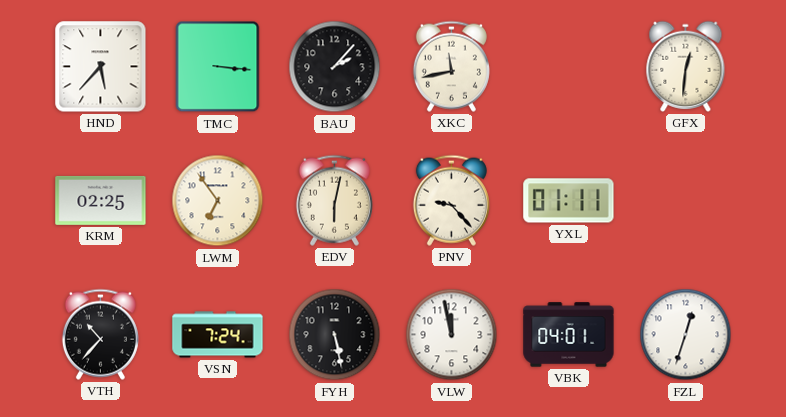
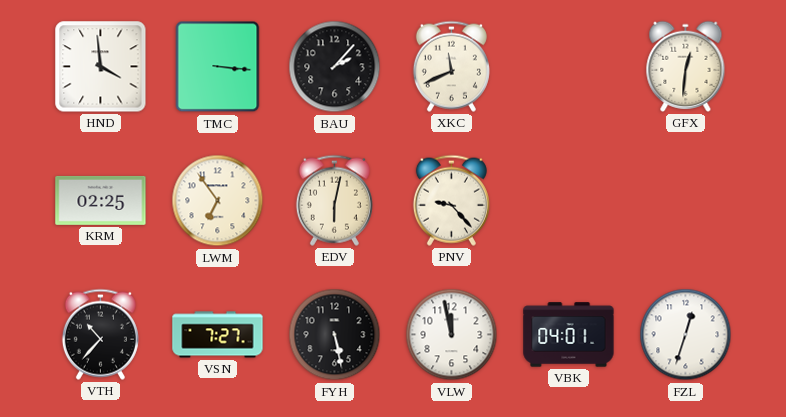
HND: 5:37 -> 3:59
XKC: 11:43 -> 11:41
YXL: 01:11 -> none
VSN: 7:24 -> 7:27
